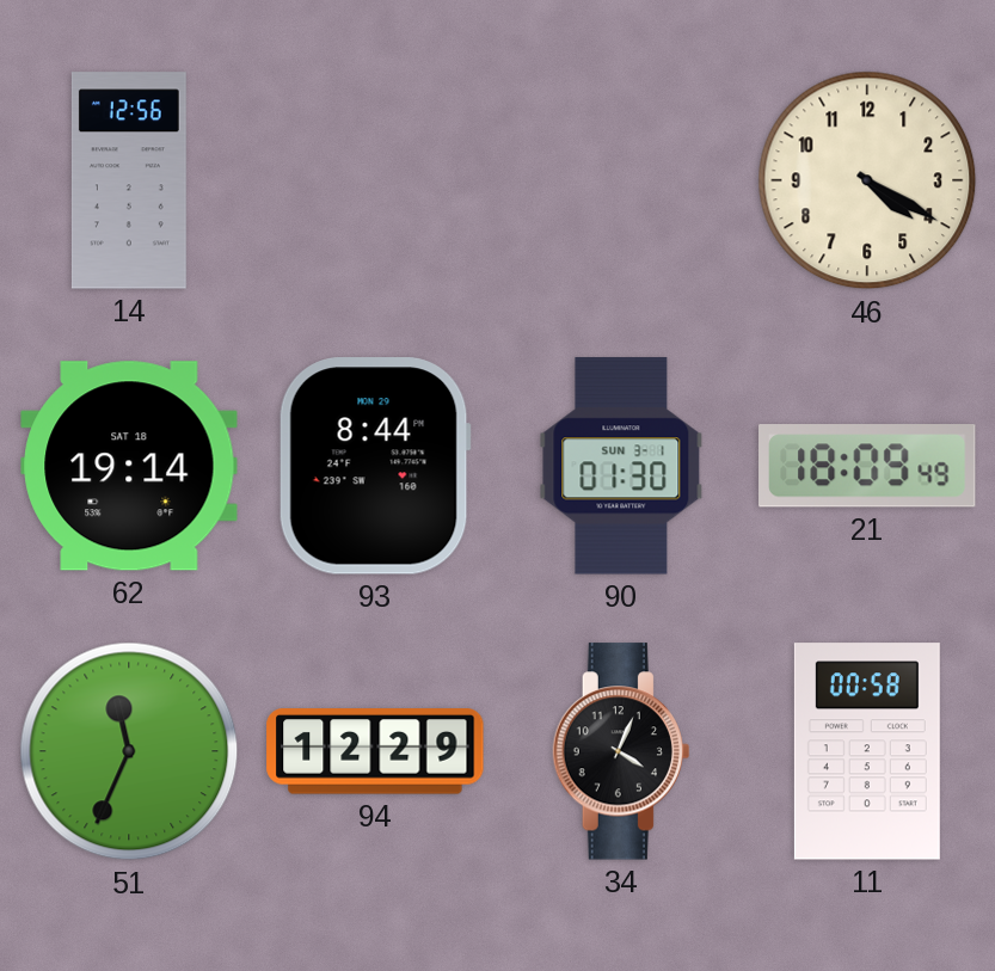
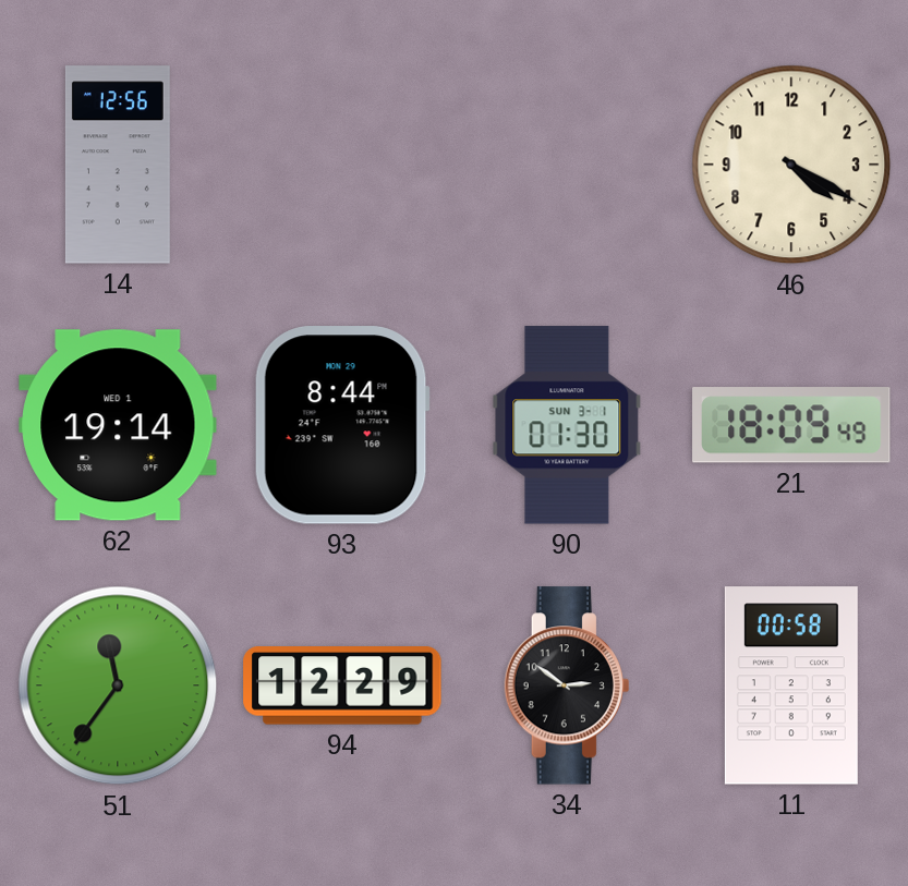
62 date: SAT 18 -> WED 1
51: 11:34 -> 11:36
34: 4:04 -> 2:51
